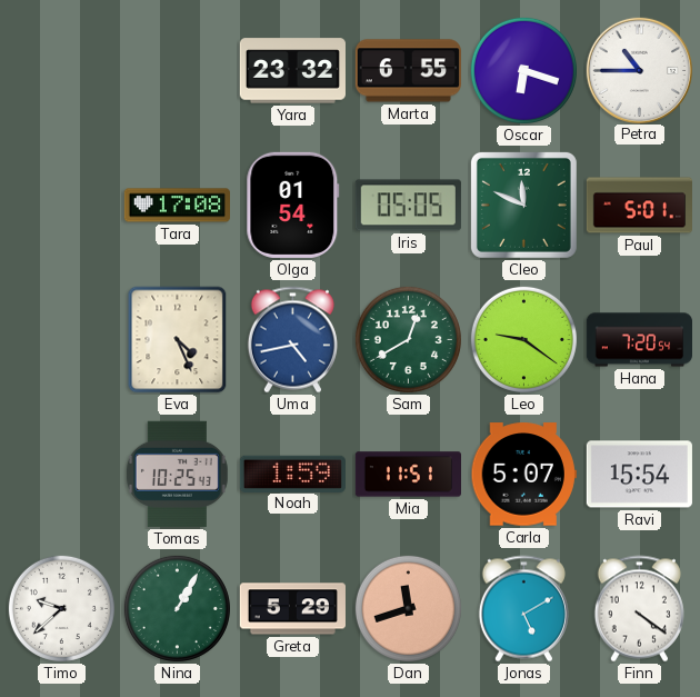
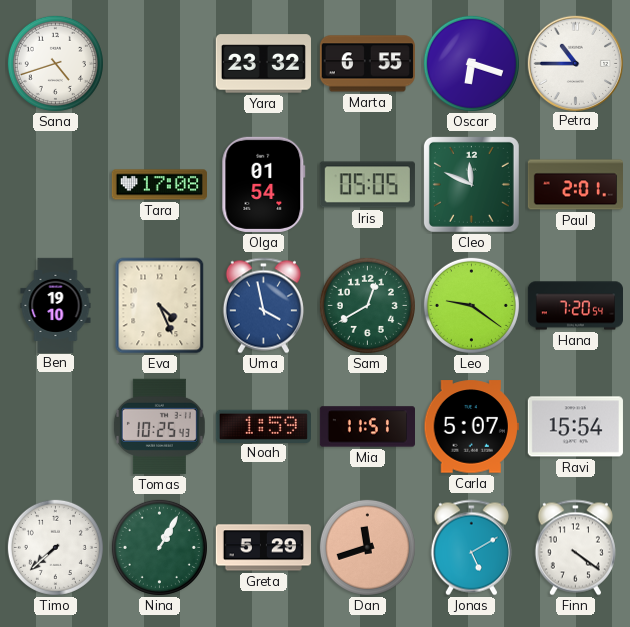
Sana: none -> 4:42
Paul: 5:01 -> 2:01
Ben: none -> 19:10
Uma: 4:43 -> 3:58
Timo: 9:38 -> 7:38
